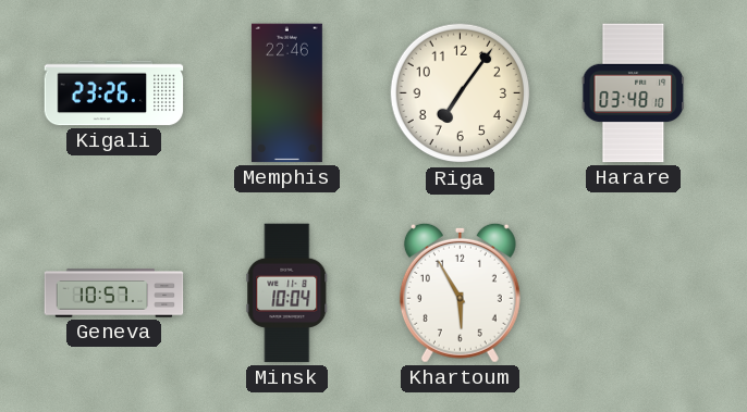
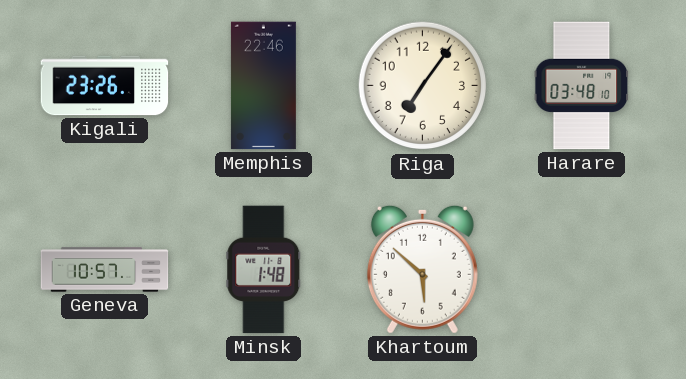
Minsk: 10:04 -> 1:48
Khartoum: 5:55 -> 5:52
